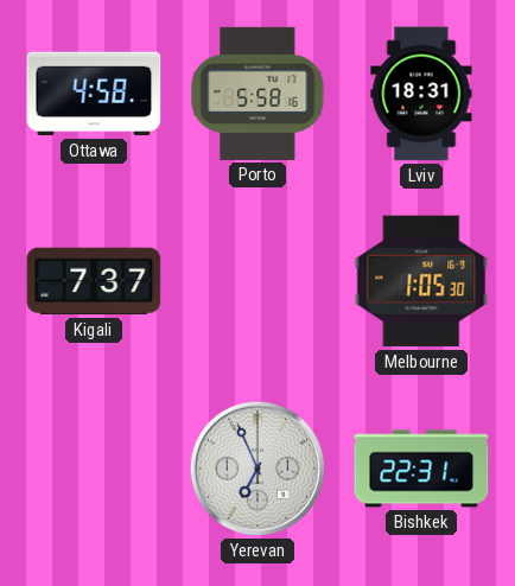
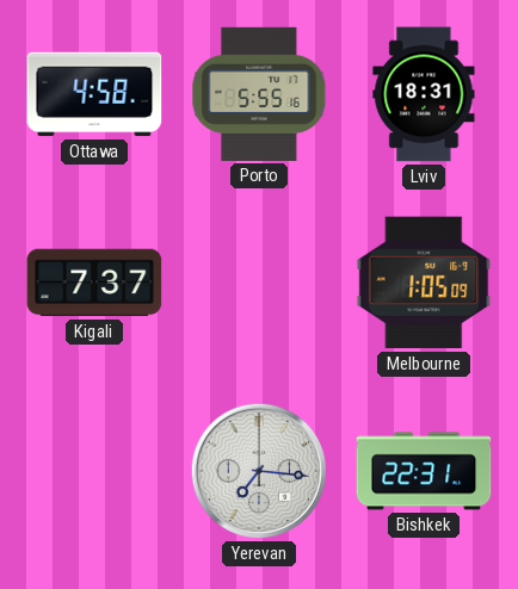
Porto: 5:58 -> 5:55
Melbourne: 1:05:30 -> 1:05:09
Yerevan: 6:56 -> 7:16
